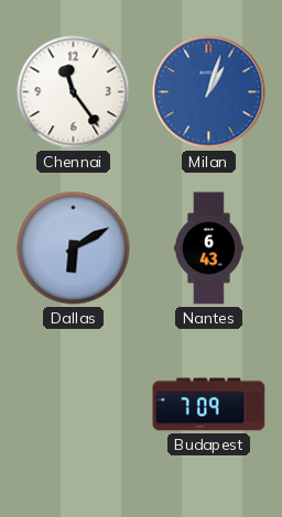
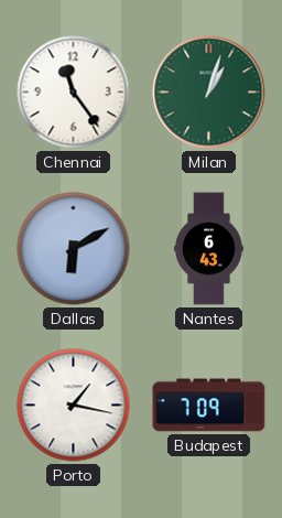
Milan dial: blue -> green
Porto: none -> 1:17
